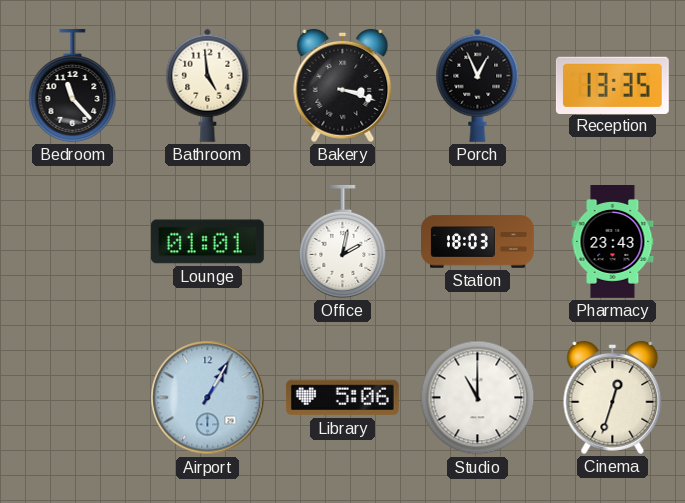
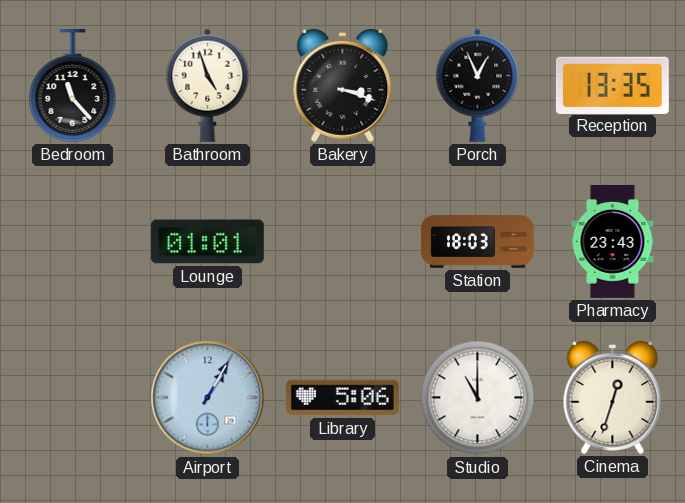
Bathroom: 4:59 -> 4:57
Office: 2:02 -> none
